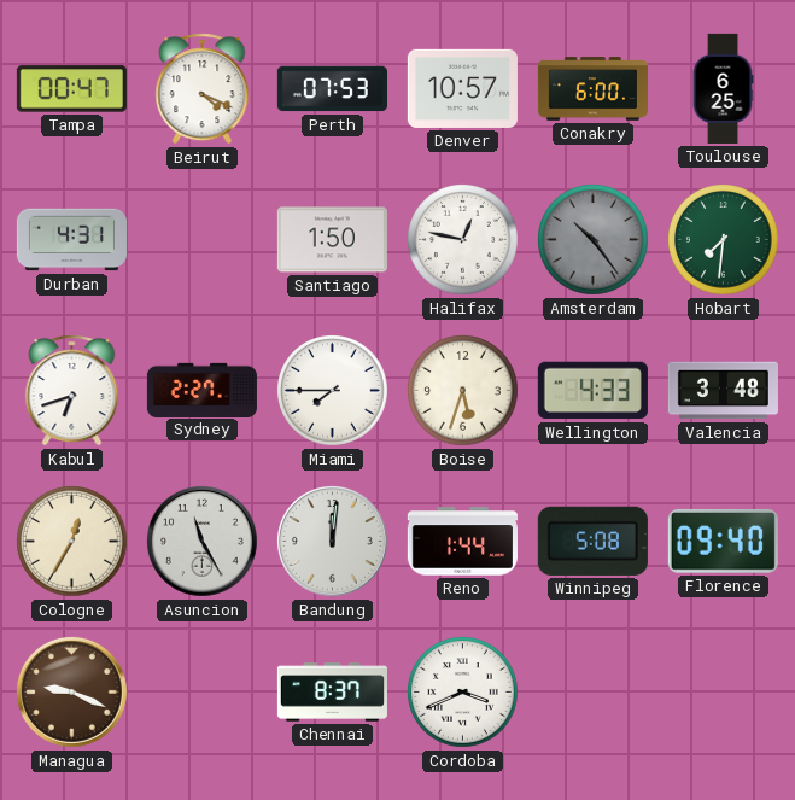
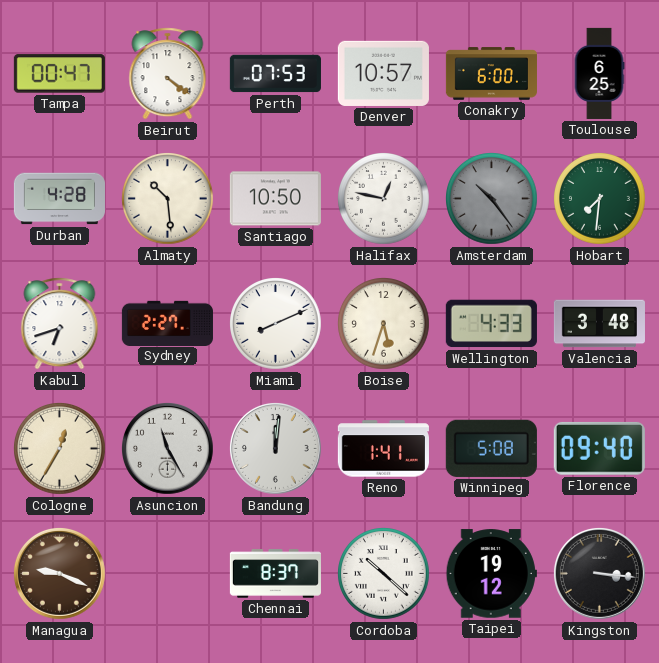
Beirut: 4:19 -> 4:21
Durban: 4:31 -> 4:28
Almaty: none -> 10:29
Santiago: 1:50 -> 10:50
Miami: 7:45 -> 8:11
Reno: 1:44 -> 1:41
Cordoba: 3:41 -> 10:22
Taipei: none -> 19:12
Kingston: none -> 3:16
